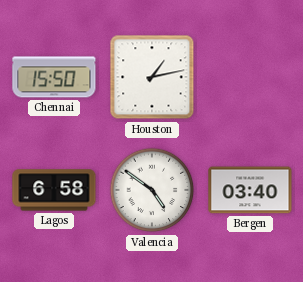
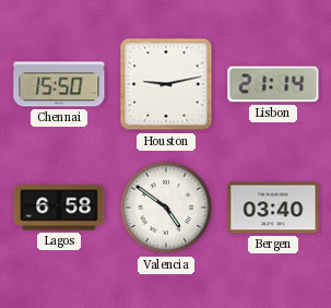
Houston: 1:13 -> 9:13
Lisbon: none -> 21:14
